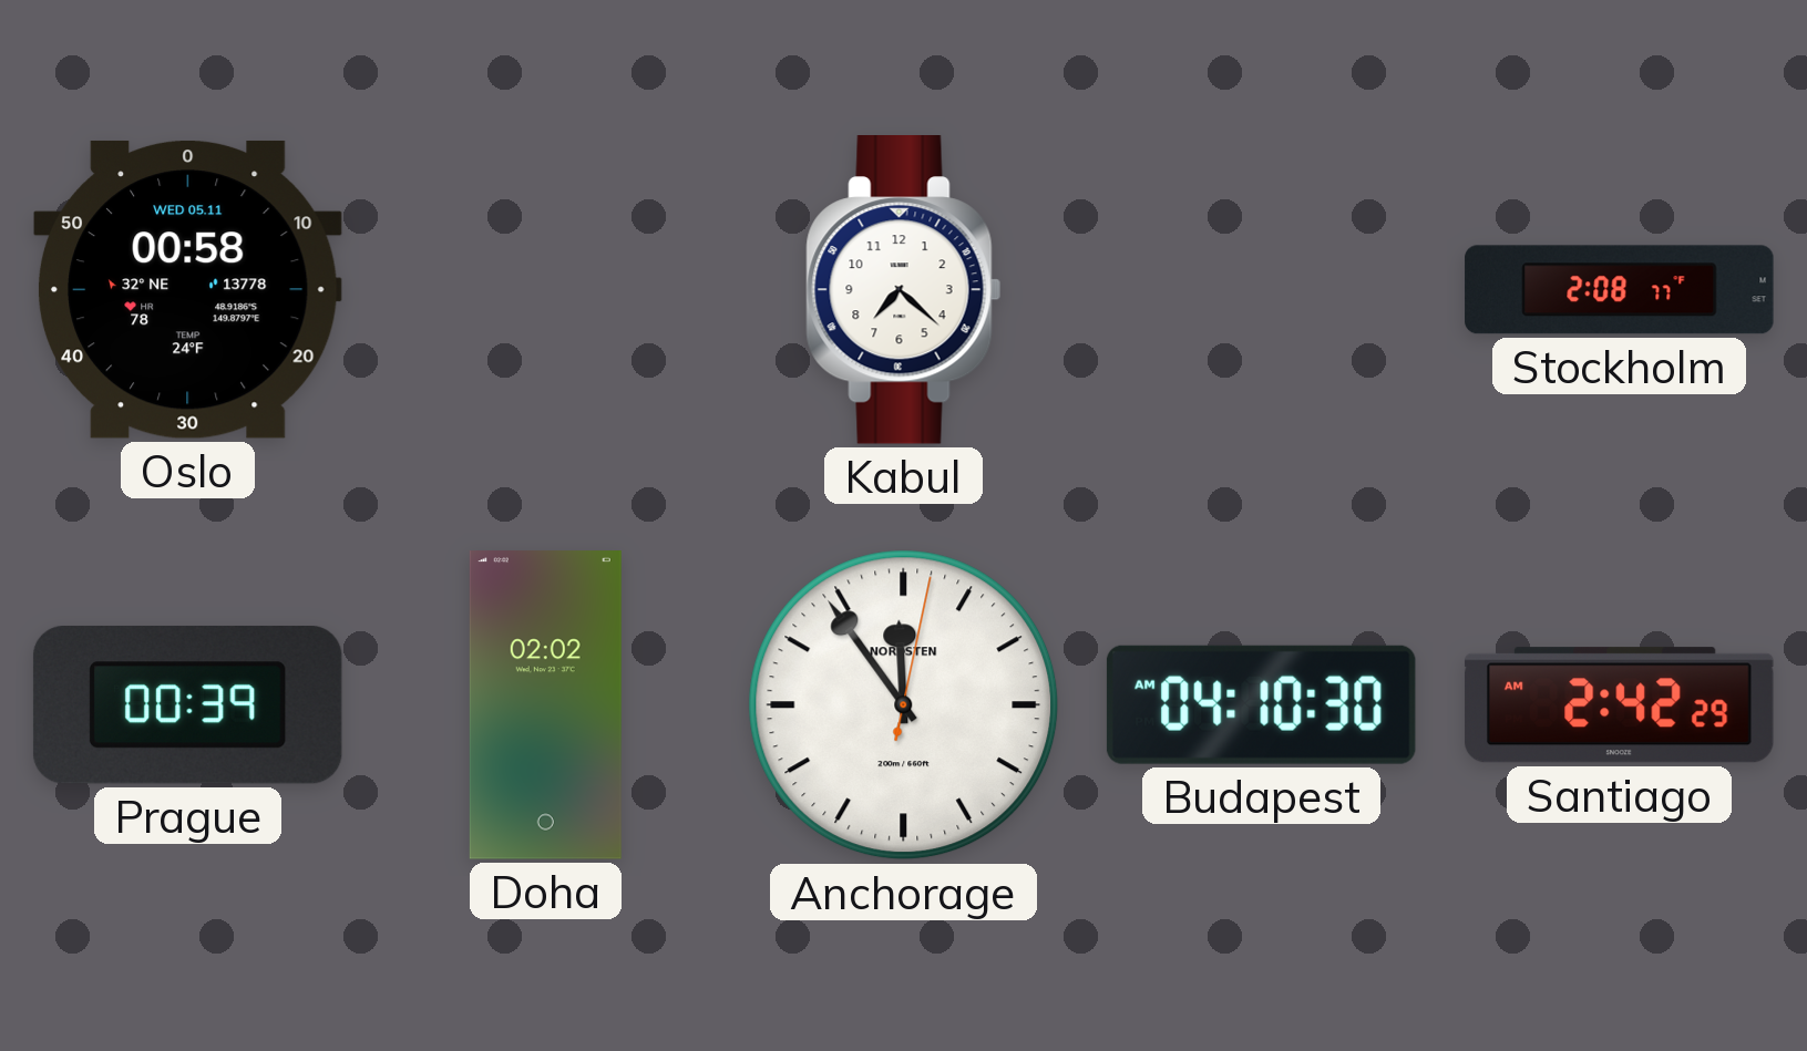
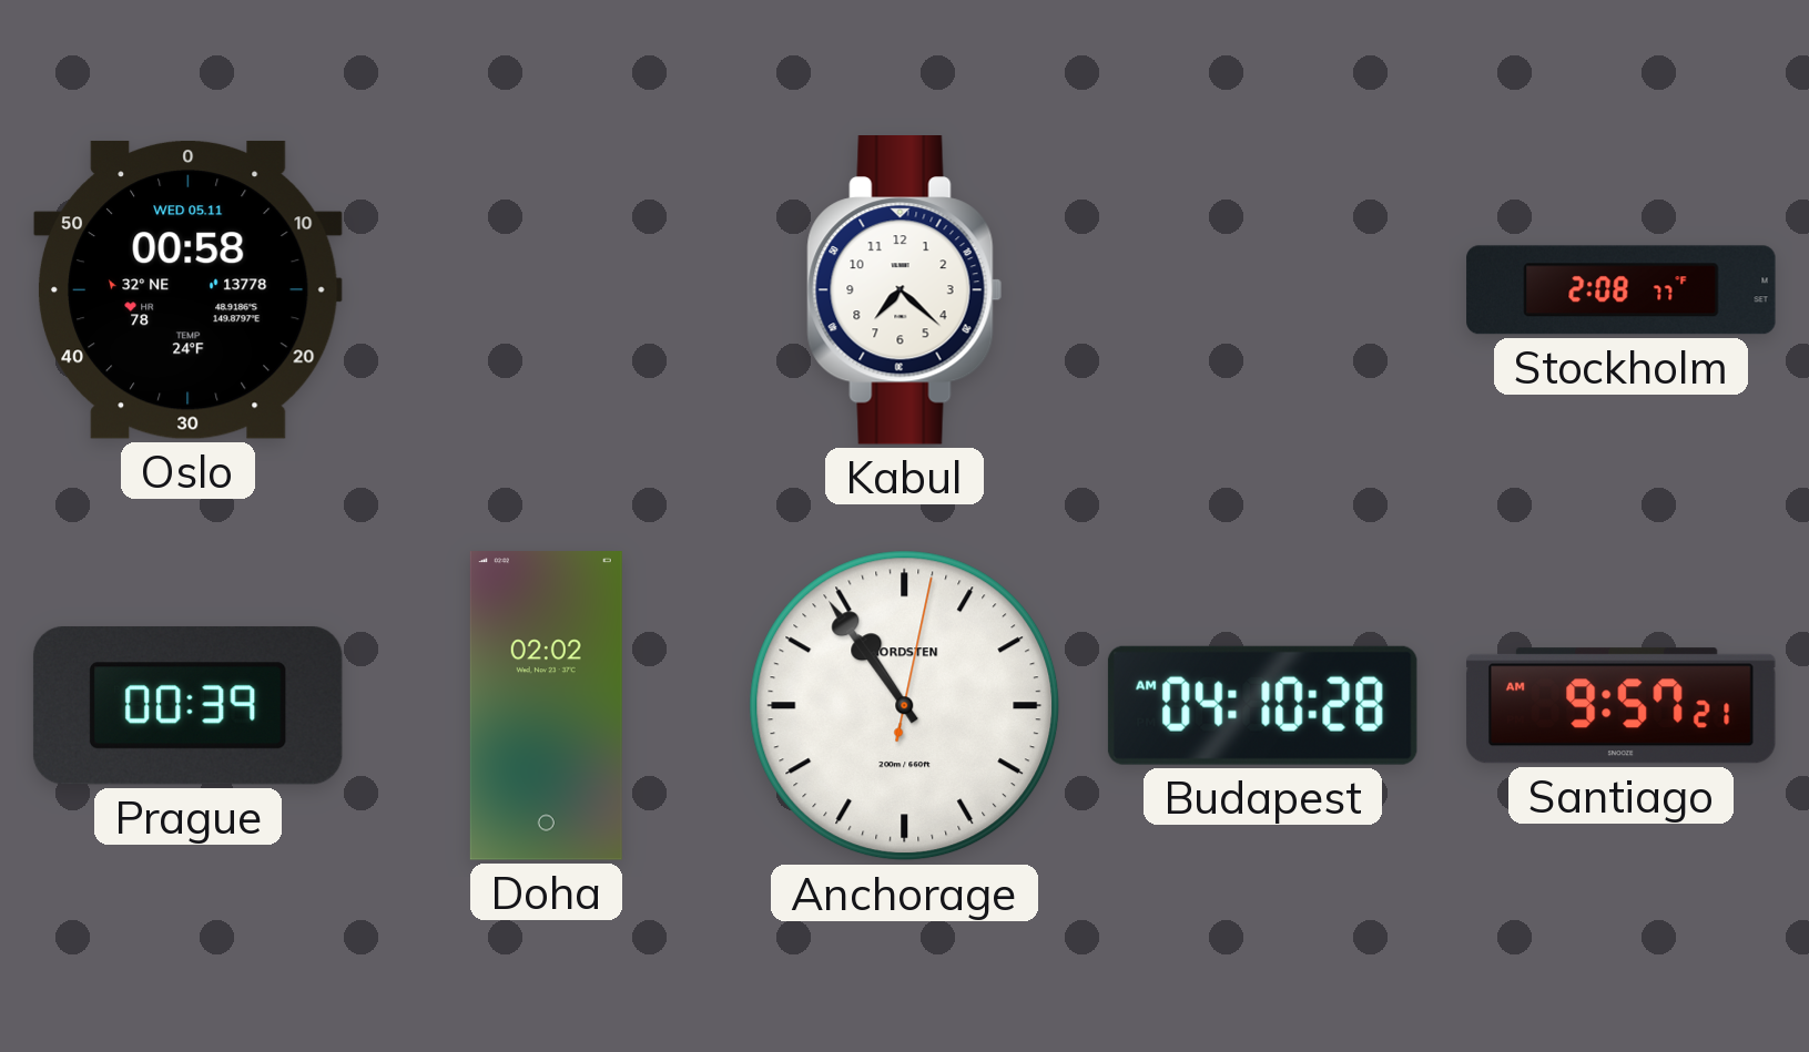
Anchorage: 11:54 -> 10:54
Budapest: 04:10:30 AM -> 04:10:28 AM
Santiago: 2:42 -> 9:57
